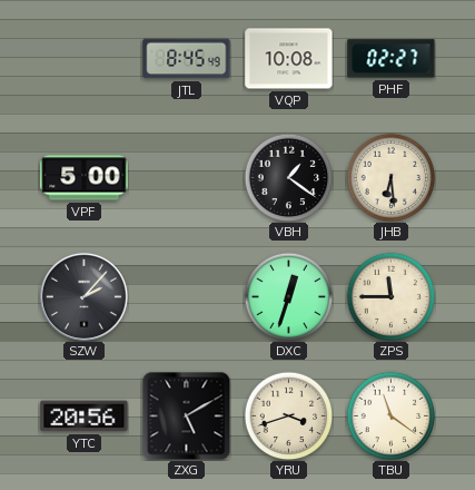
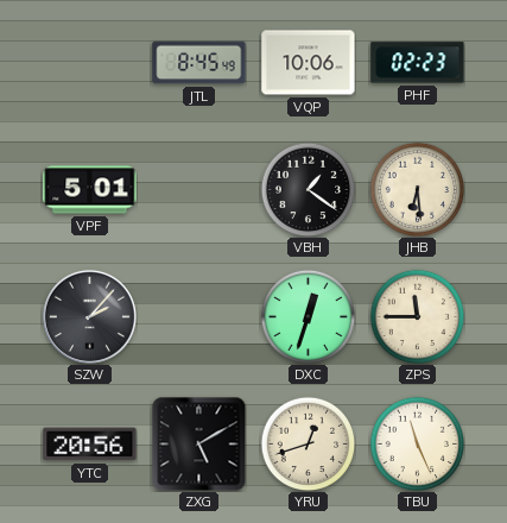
VQP: 10:08 -> 10:06
PHF: 02:27 -> 02:23
VPF: 5:00 -> 5:01
YRU: 3:42 -> 12:42
TBU: 11:21 -> 11:26
